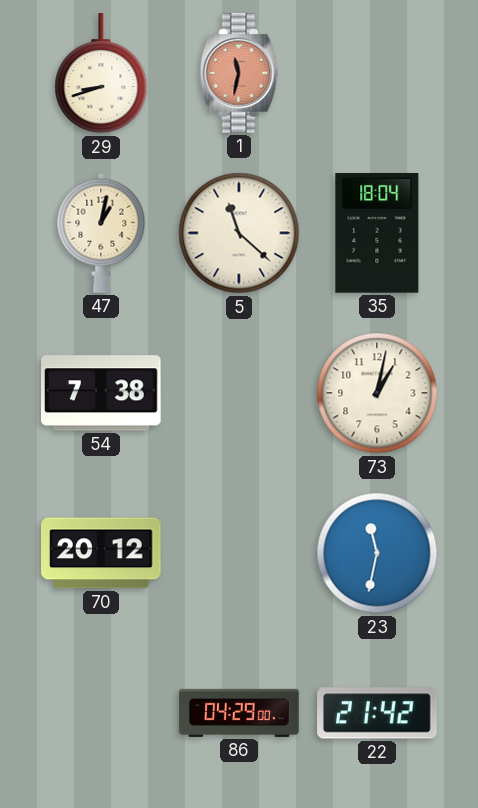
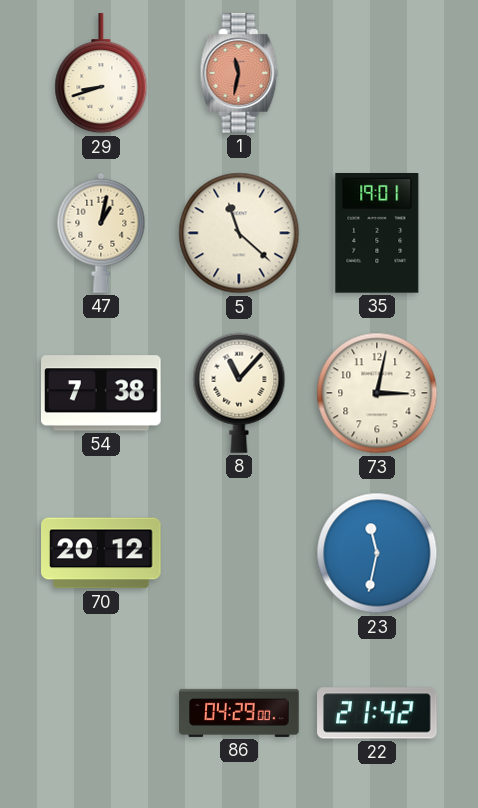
35: 18:04 -> 19:01
8: none -> 11:07
73: 1:02 -> 3:02
